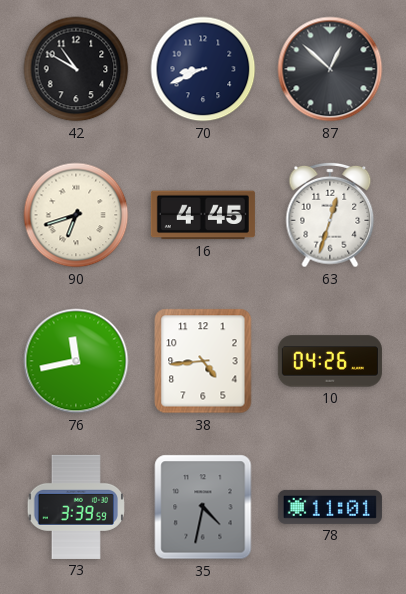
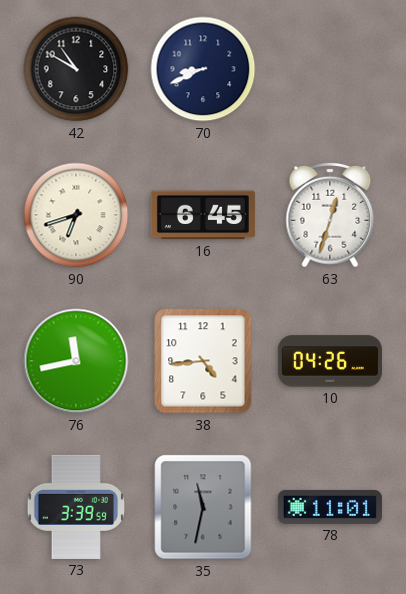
87: 12:52 -> none
16: 4:45 -> 6:45
35: 4:32 -> 11:32
